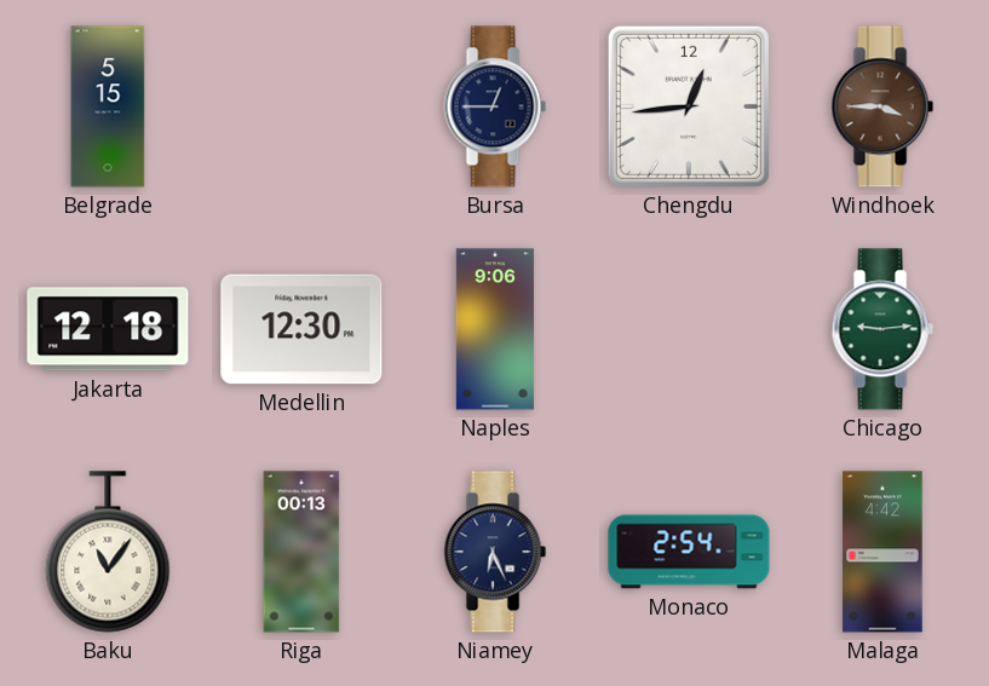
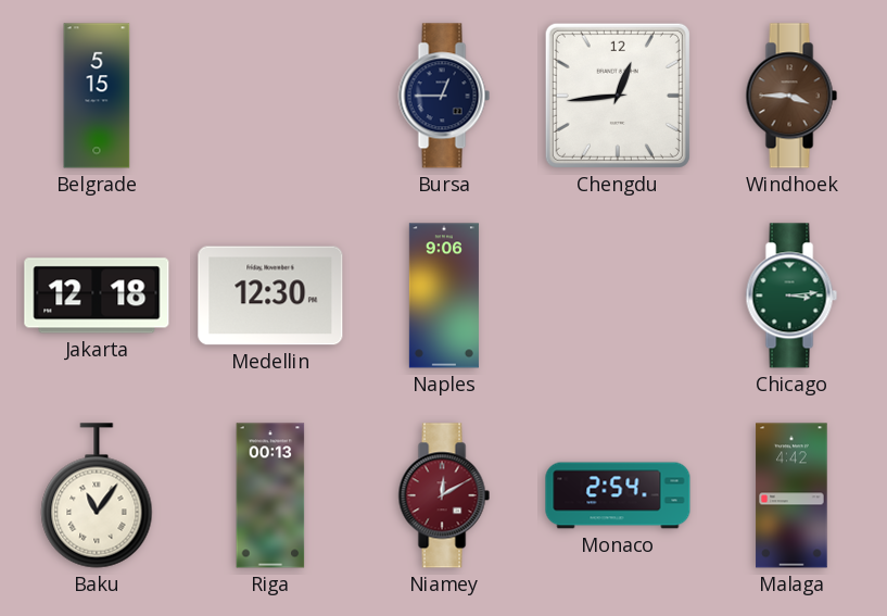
Chicago: 9:14 -> 3:14
Niamey: 6:26 -> 12:10
Niamey dial: navy -> burgundy
